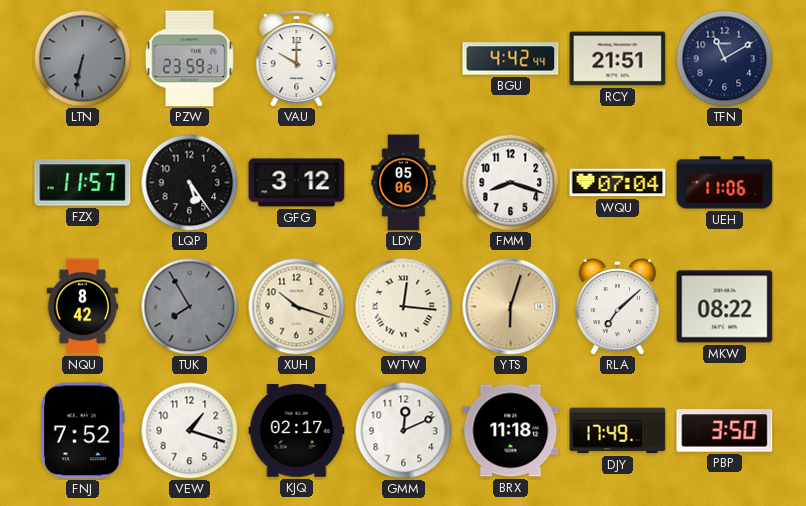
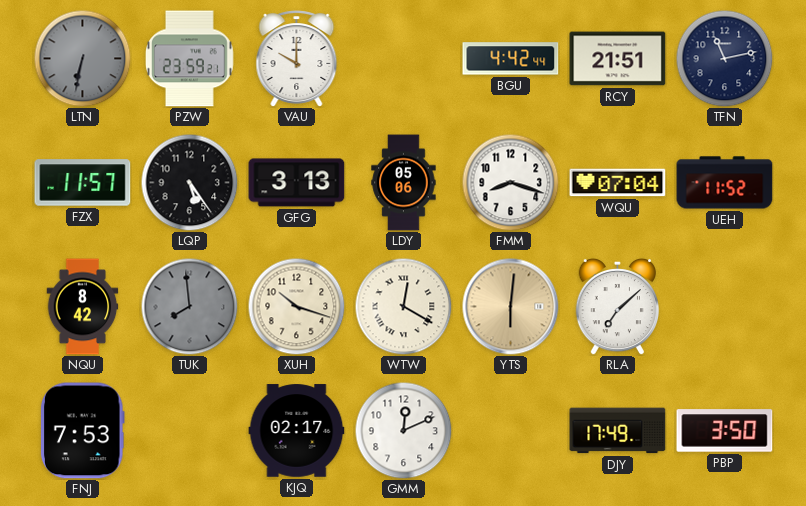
TFN: 11:10 -> 11:13
GFG: 3:12 -> 3:13
UEH: 11:06 -> 11:52
TUK: 7:55 -> 7:59
WTW: 12:16 -> 12:20
YTS: 6:03 -> 6:01
MKW: 08:22 -> none
FNJ: 7:52 -> 7:53
VEW: 1:18 -> none
BRX: 11:18 -> none
